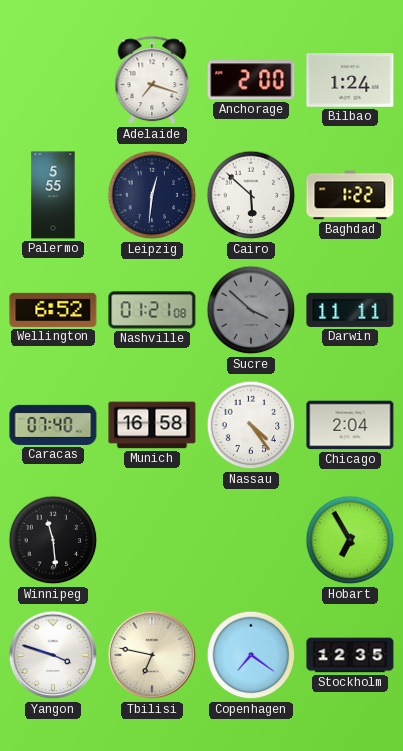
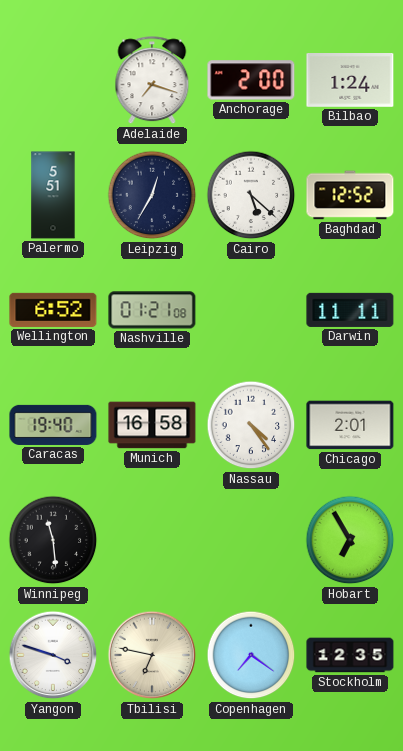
Palermo: 5:55 -> 5:51
Leipzig: 12:31 -> 12:35
Cairo: 5:52 -> 5:22
Baghdad: 1:22 -> 12:52
Sucre: 3:52 -> none
Caracas: 07:40 -> 19:40
Chicago: 2:04 -> 2:01
